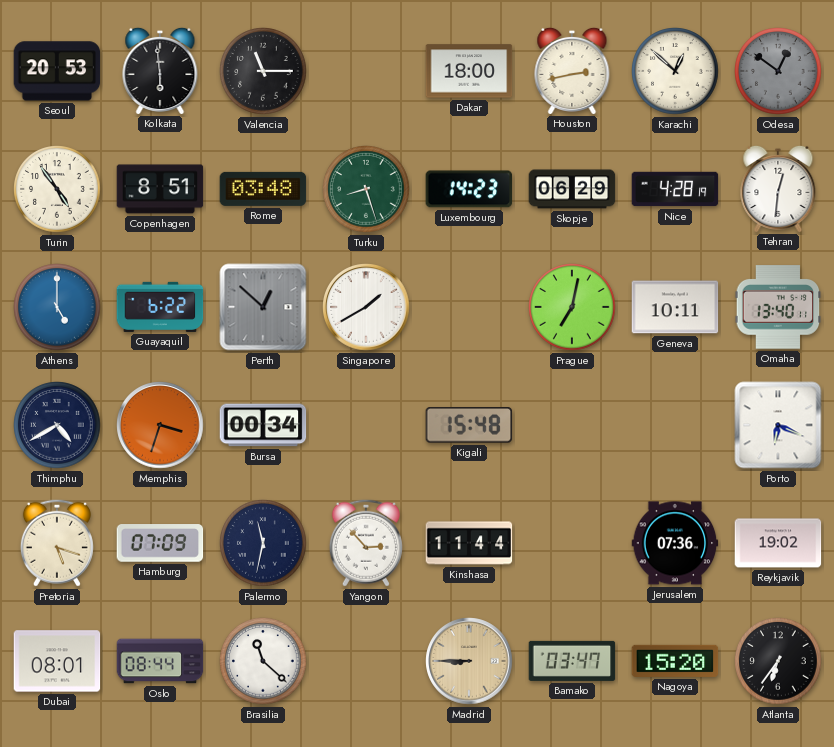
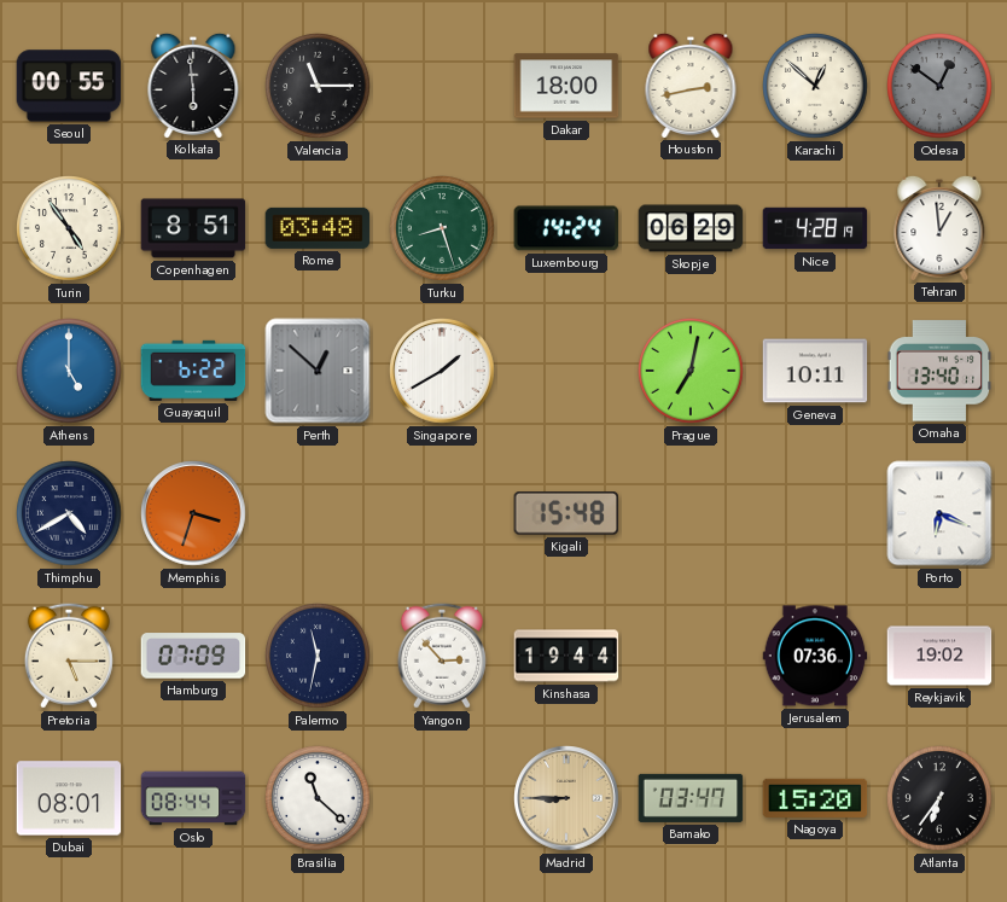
Seoul: 20:53 -> 00:55
Luxembourg: 14:23 -> 14:24
Tehran: 12:31 -> 12:59
Bursa: 00:34 -> none
Pretoria: 5:18 -> 5:15
Kinshasa: 11:44 -> 19:44
